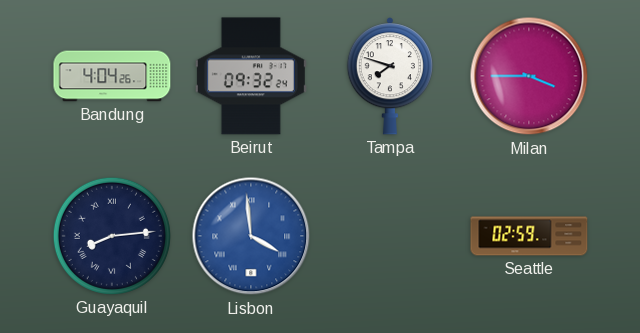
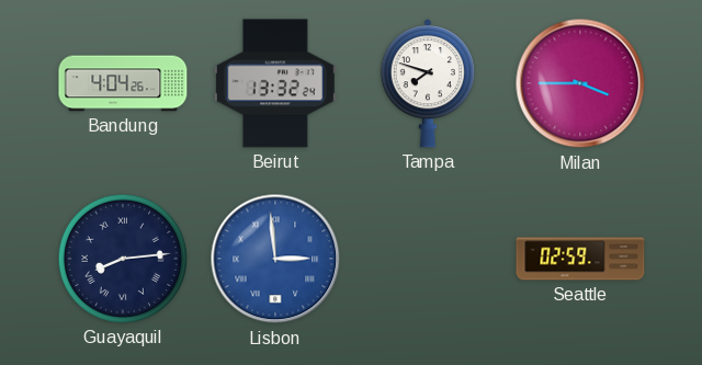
Beirut: 09:32 -> 13:32
Lisbon: 3:59 -> 2:59
